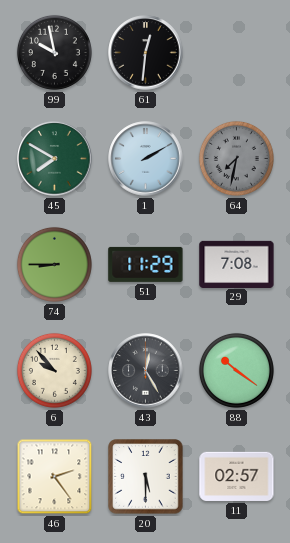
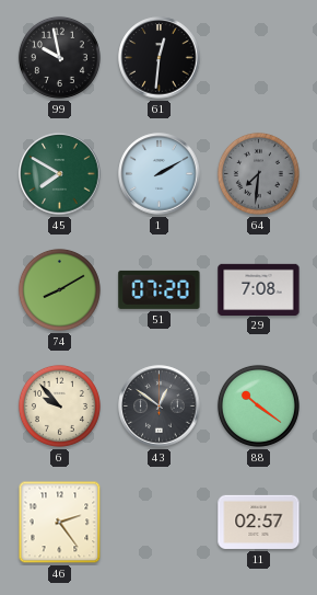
64: 7:32 -> 7:31
74: 8:45 -> 8:10
51: 11:29 -> 07:20
43: 12:25 -> 12:51
20: 5:30 -> none
